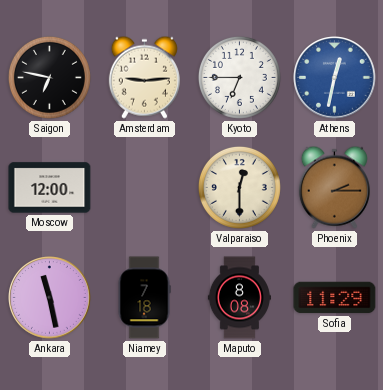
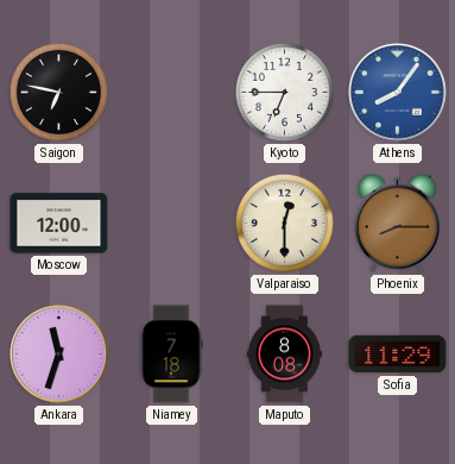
Amsterdam: 9:14 -> none
Athens: 12:32 -> 8:06
Phoenix: 2:15 -> 8:15
Ankara: 11:28 -> 11:33
